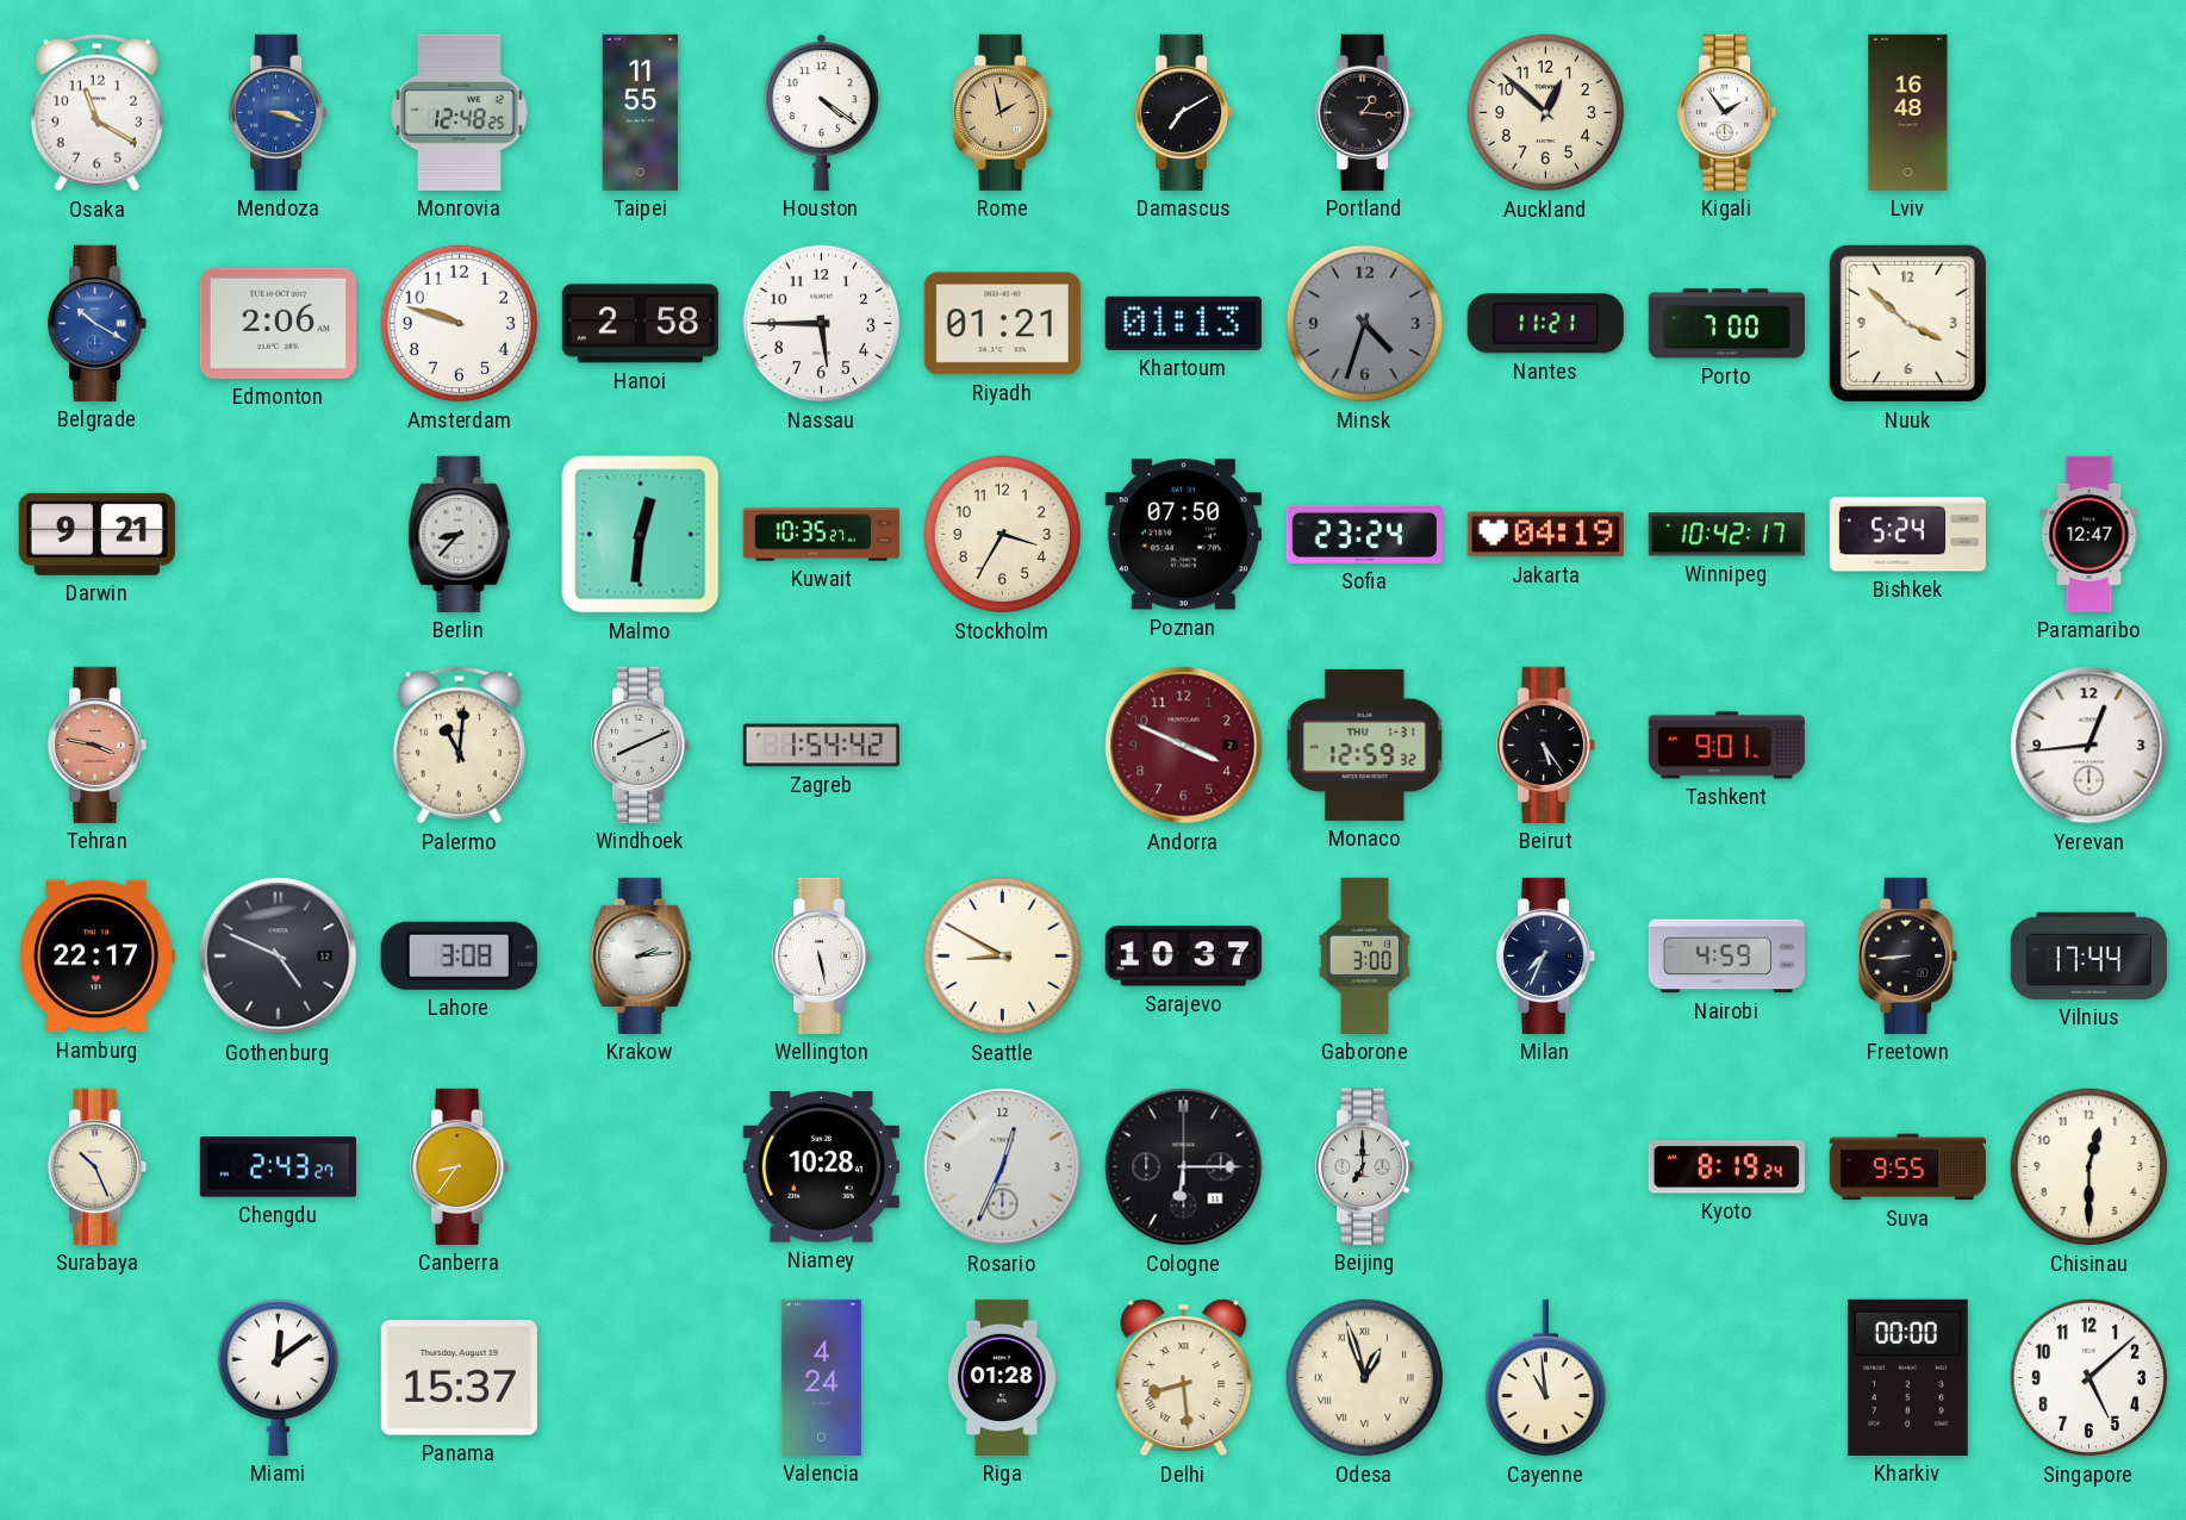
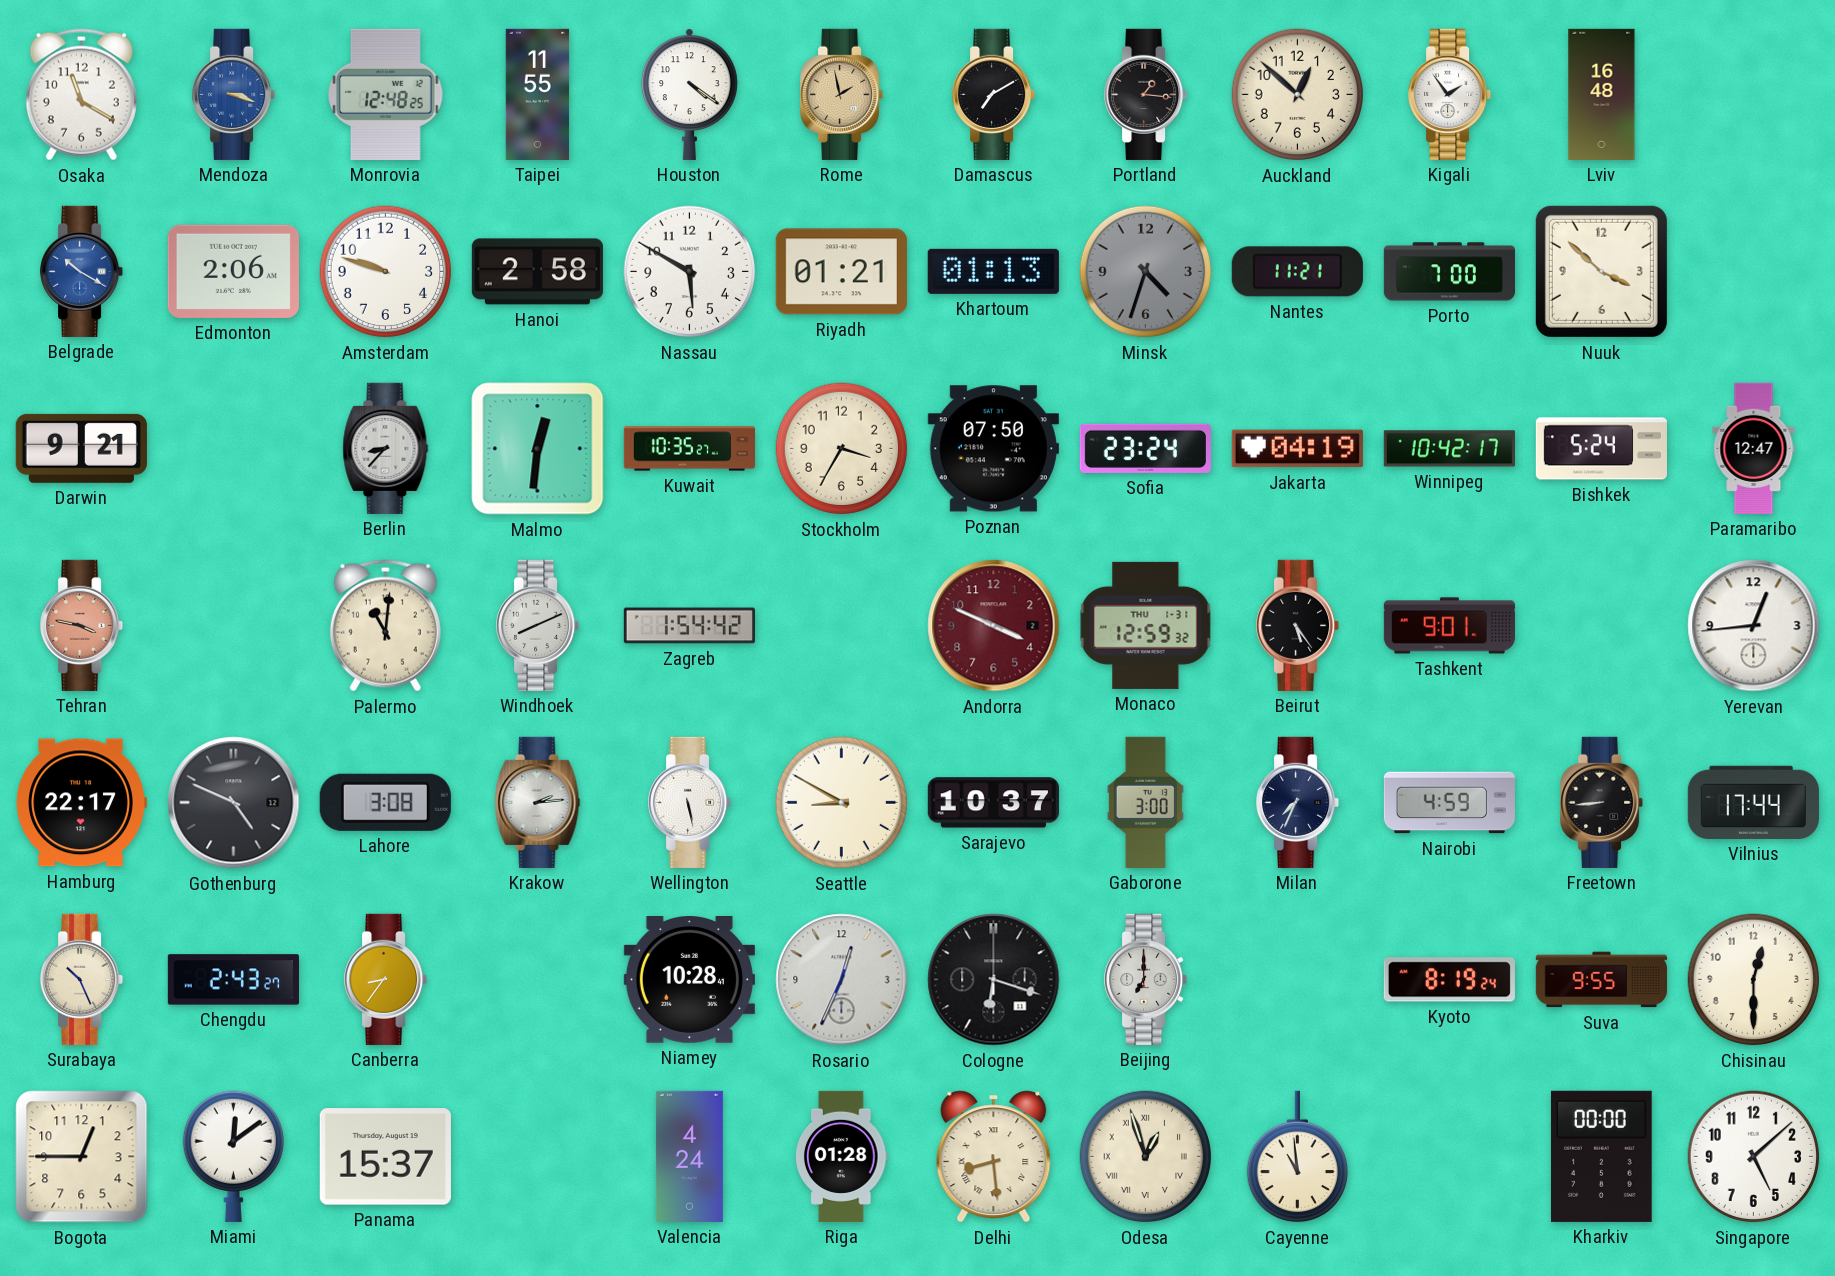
Nassau: 5:45 -> 5:50
Cologne: 6:15 -> 6:18
Bogota: none -> 12:45
